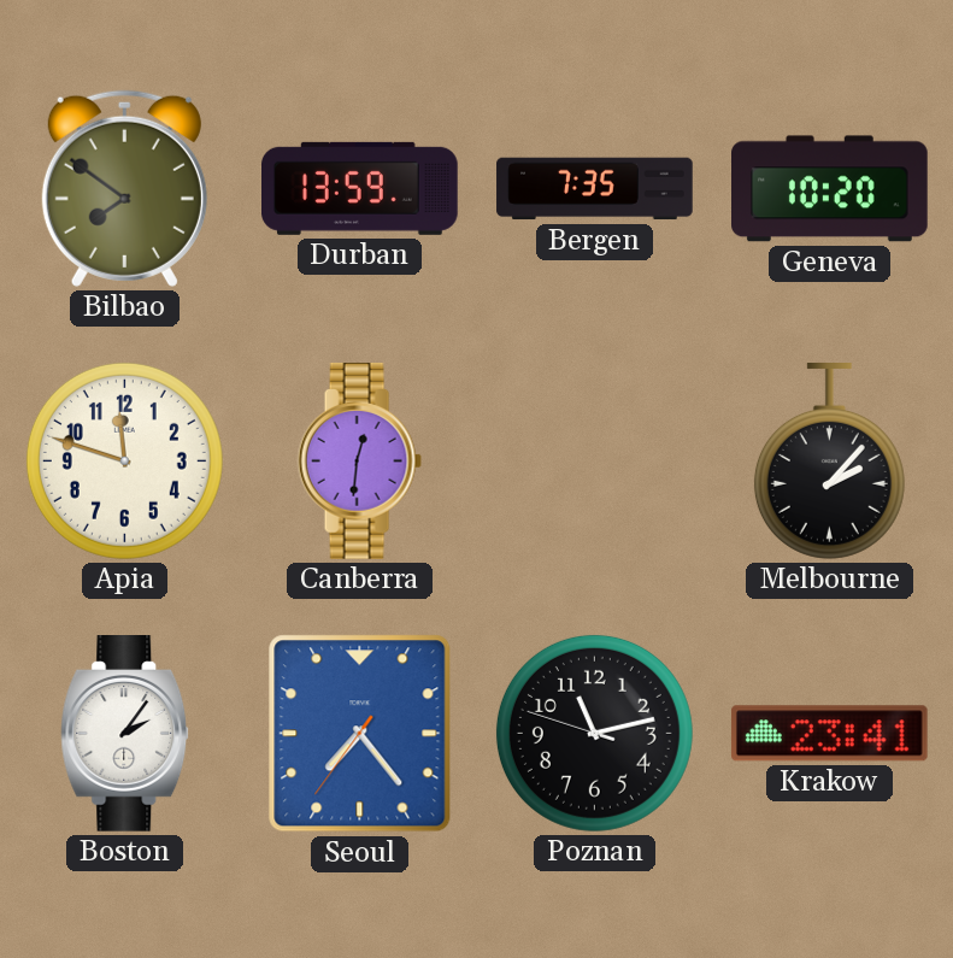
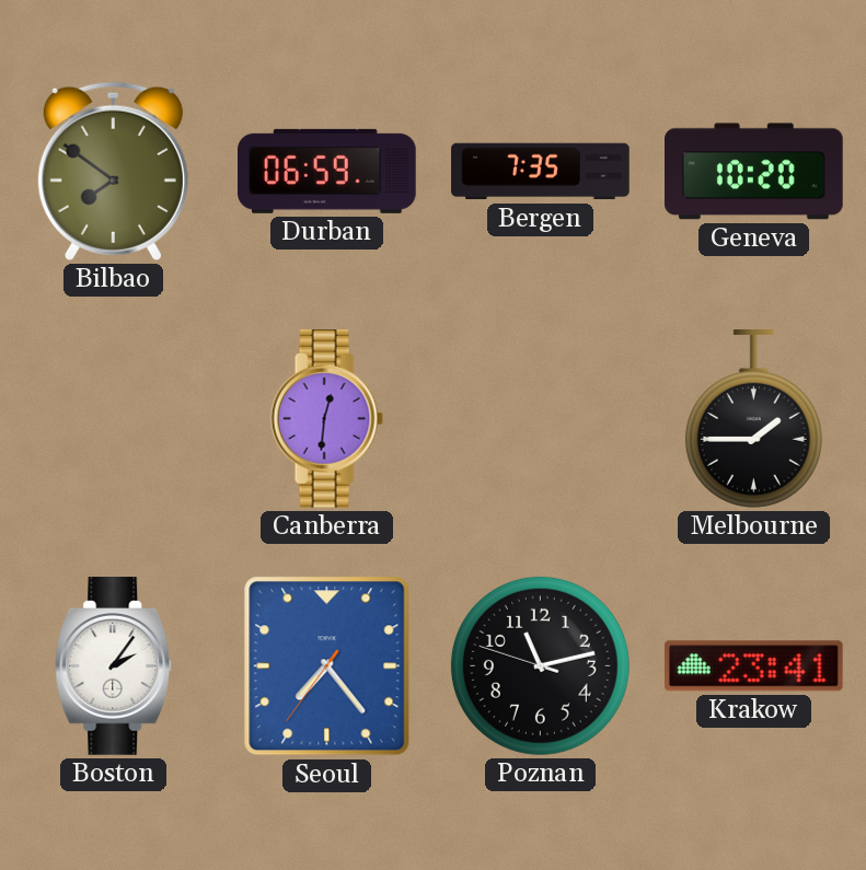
Durban: 13:59 -> 06:59
Apia: 11:48 -> none
Melbourne: 2:07 -> 1:45
